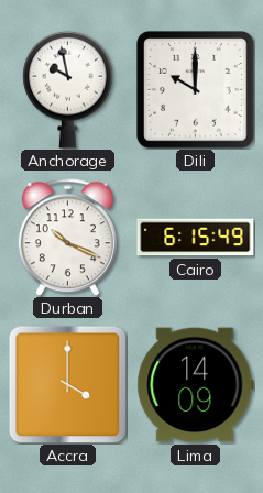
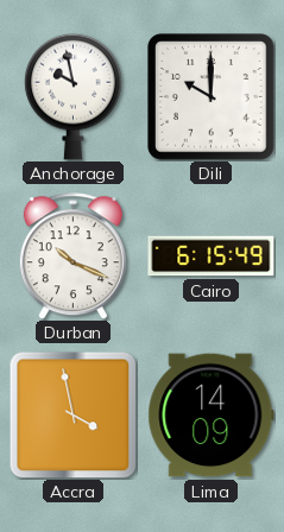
Accra: 4:00 -> 3:58
